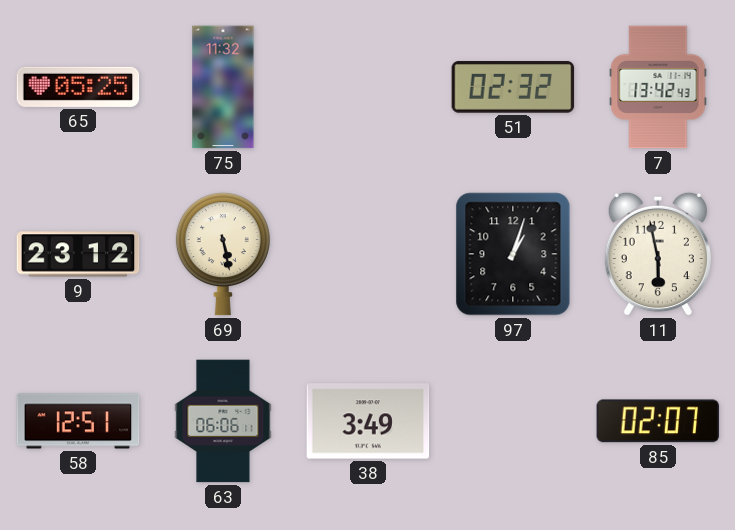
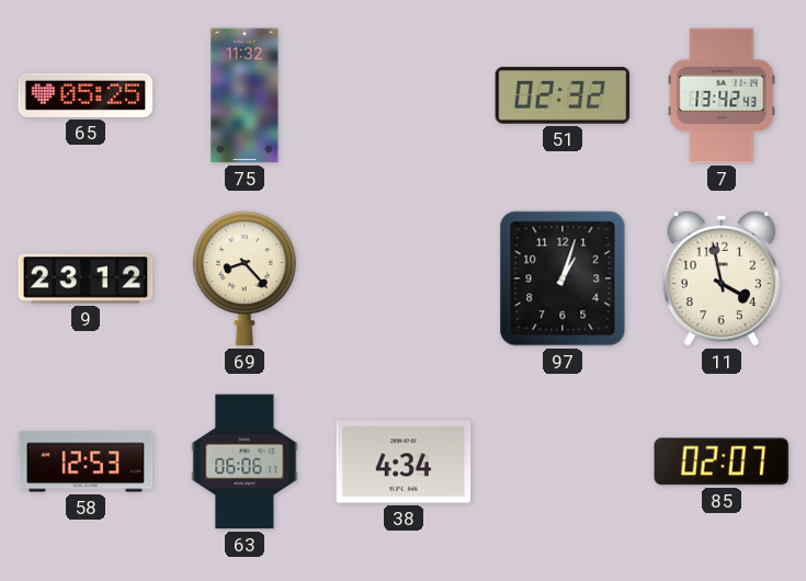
69: 5:28 -> 8:23
11: 5:58 -> 3:58
58: 12:51 -> 12:53
38: 3:49 -> 4:34
